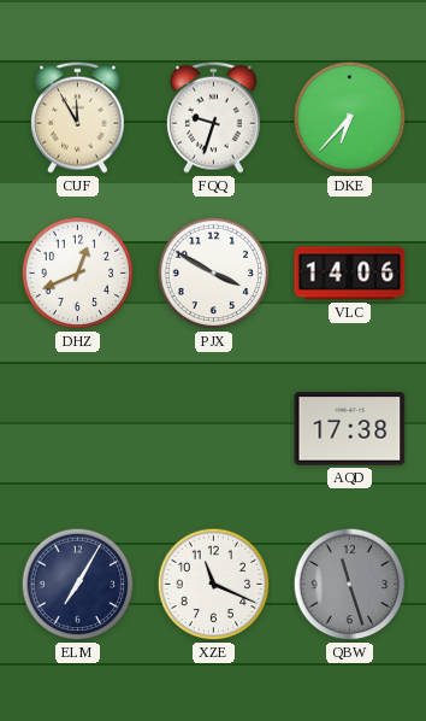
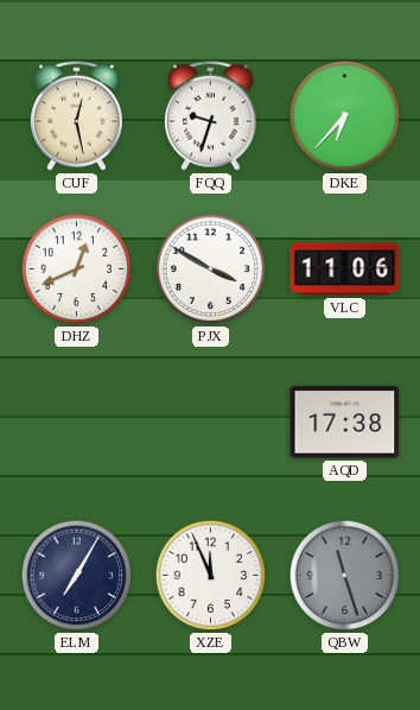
CUF: 11:55 -> 12:28
VLC: 14:06 -> 11:06
XZE: 11:19 -> 11:56
